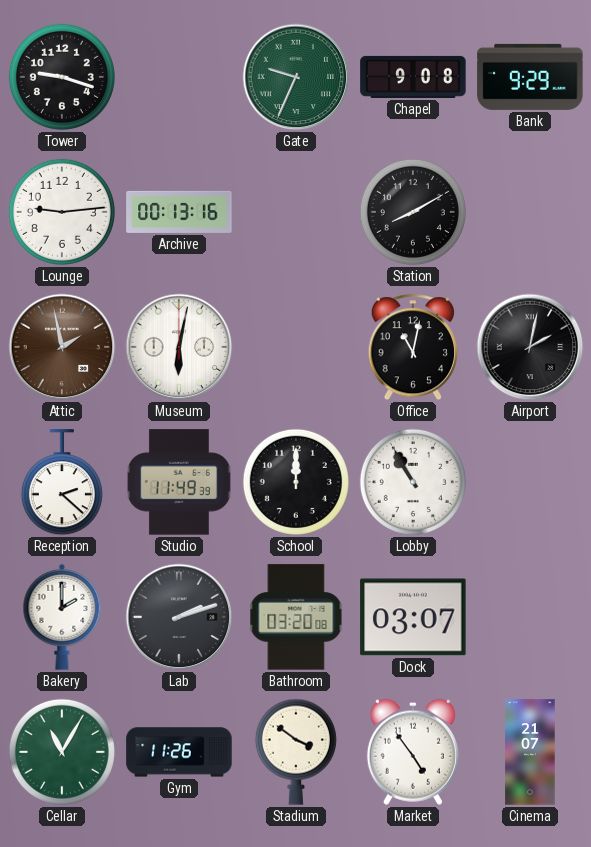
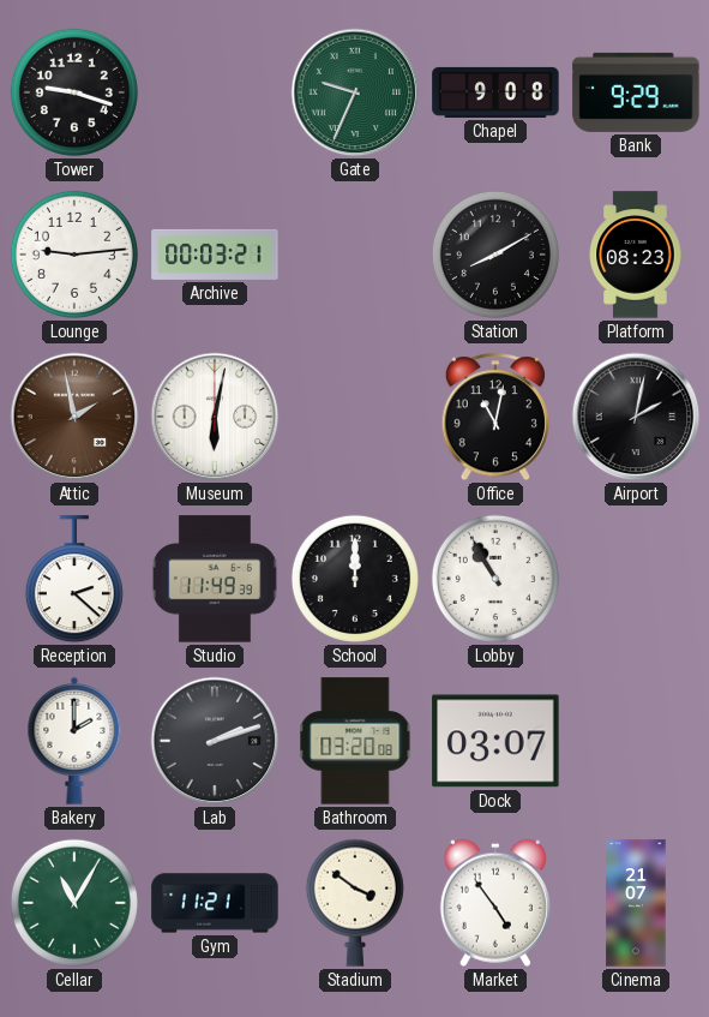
Archive: 00:13 -> 00:03
Platform: none -> 08:23
Gym: 11:26 -> 11:21
